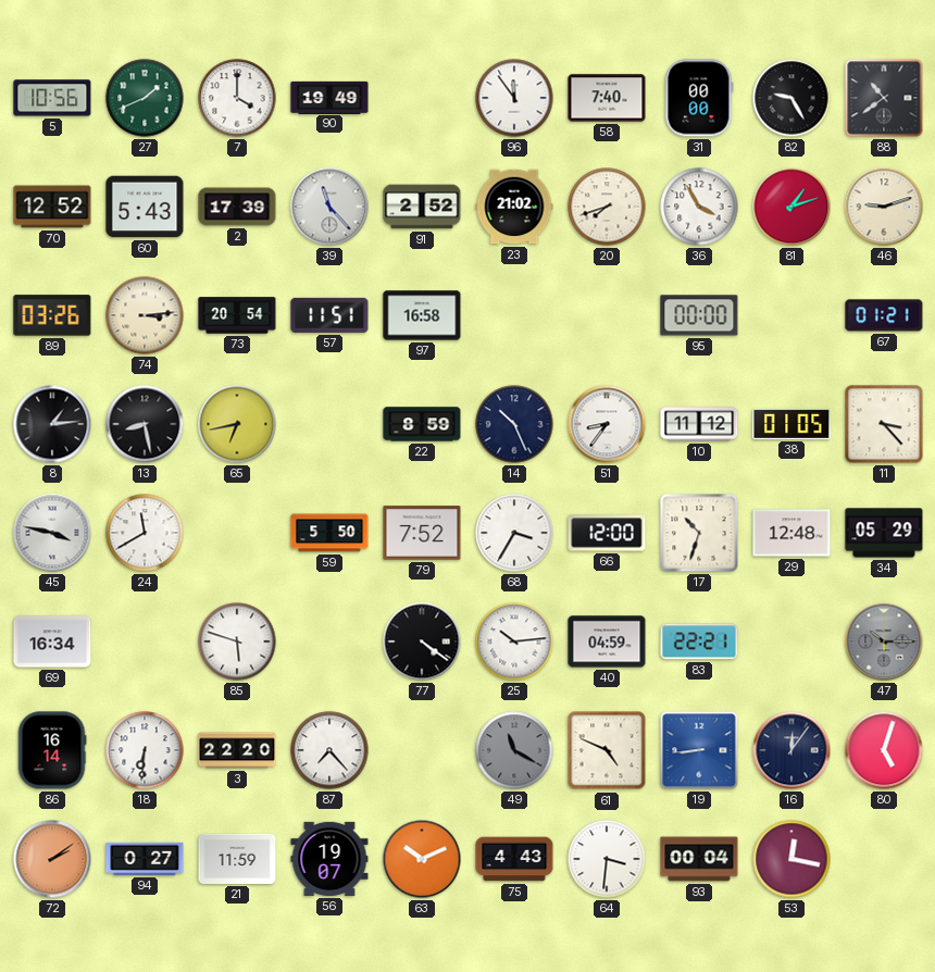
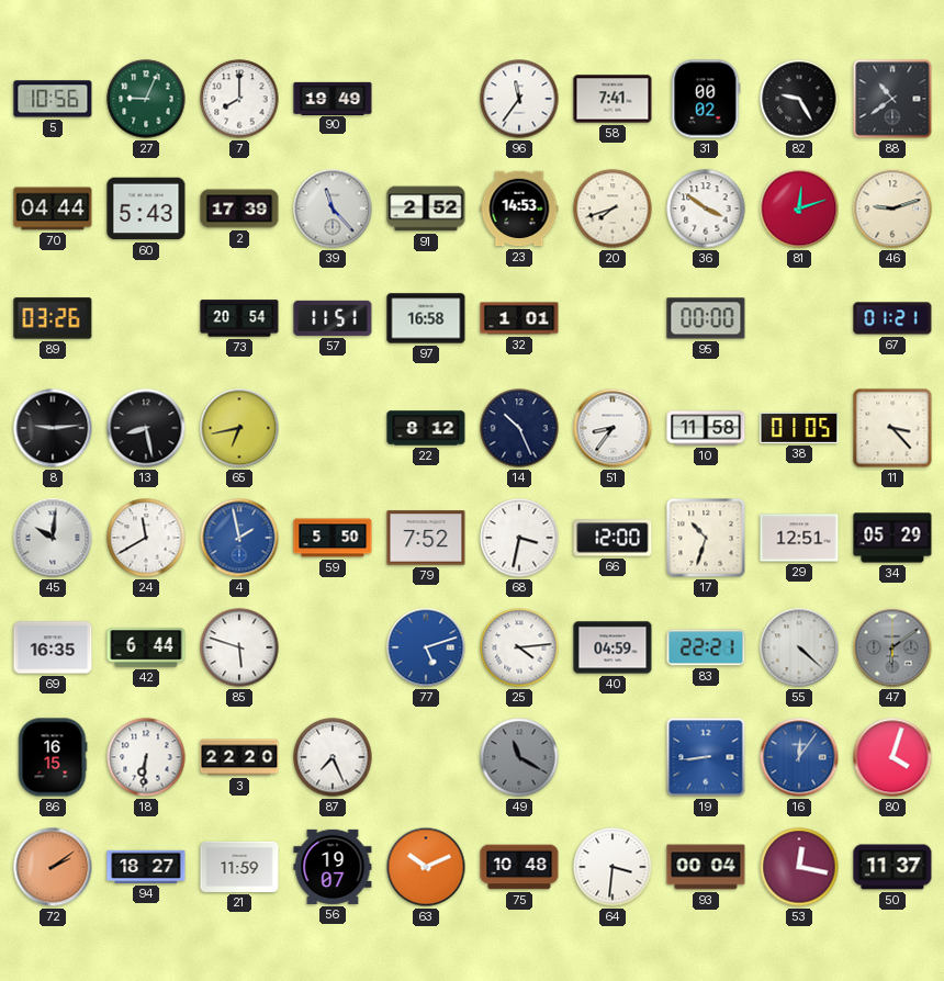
27: 1:41 -> 9:04
7: 4:00 -> 8:00
96: 11:54 -> 11:36
58: 7:40 -> 7:41
31: 00:00 -> 00:02
70: 12:52 -> 04:44
23: 21:02 -> 14:53
36: 3:55 -> 3:51
81: 1:12 -> 12:12
74: 3:14 -> none
32: none -> 1:01
8: 1:14 -> 9:14
22: 8:59 -> 8:12
10: 11:12 -> 11:58
45: 3:47 -> 10:01
4: none -> 1:58
68: 3:35 -> 3:32
29: 12:48 -> 12:51
69: 16:34 -> 16:35
42: none -> 6:44
77: 4:21 -> 5:12
77 dial: black -> blue
25: 10:14 -> 4:14
55: none -> 4:22
47: 10:15 -> 6:09
86: 16:14 -> 16:15
87: 7:23 -> 7:26
61: 4:49 -> none
16 dial: navy -> blue
80: 5:03 -> 4:03
94: 0:27 -> 18:27
75: 4:43 -> 10:48
50: none -> 11:37
